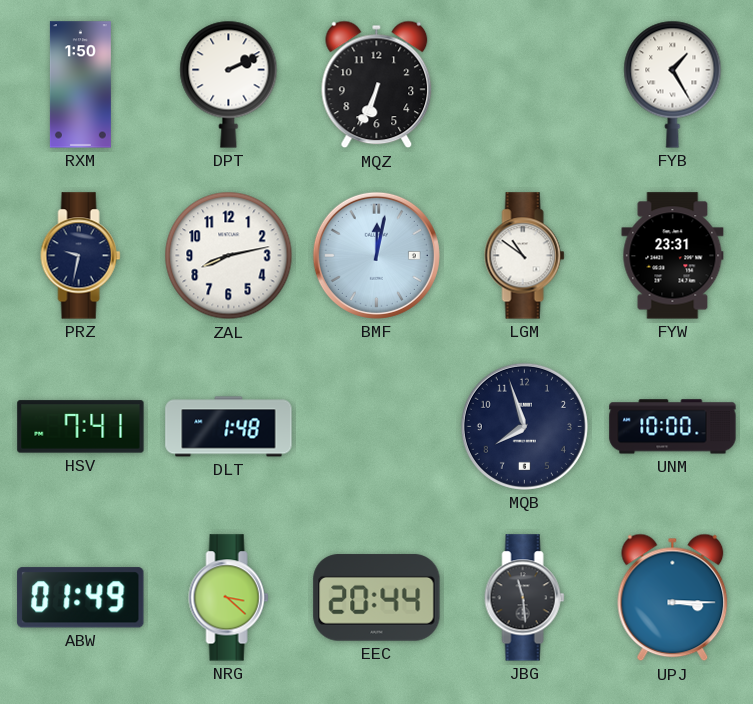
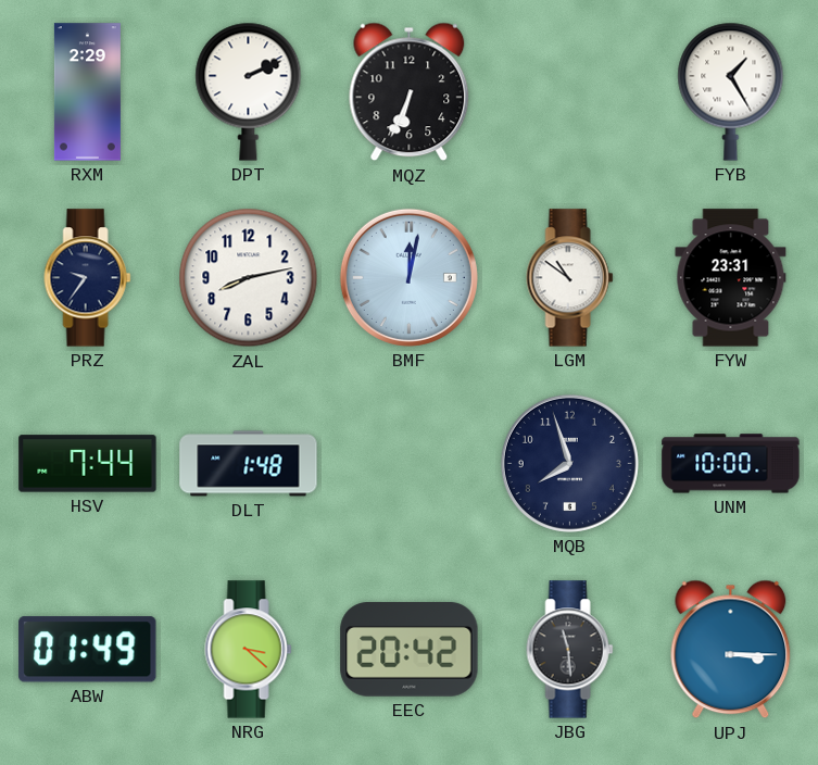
RXM: 1:50 -> 2:29
PRZ: 9:32 -> 9:36
HSV: 7:41 -> 7:44
EEC: 20:44 -> 20:42
